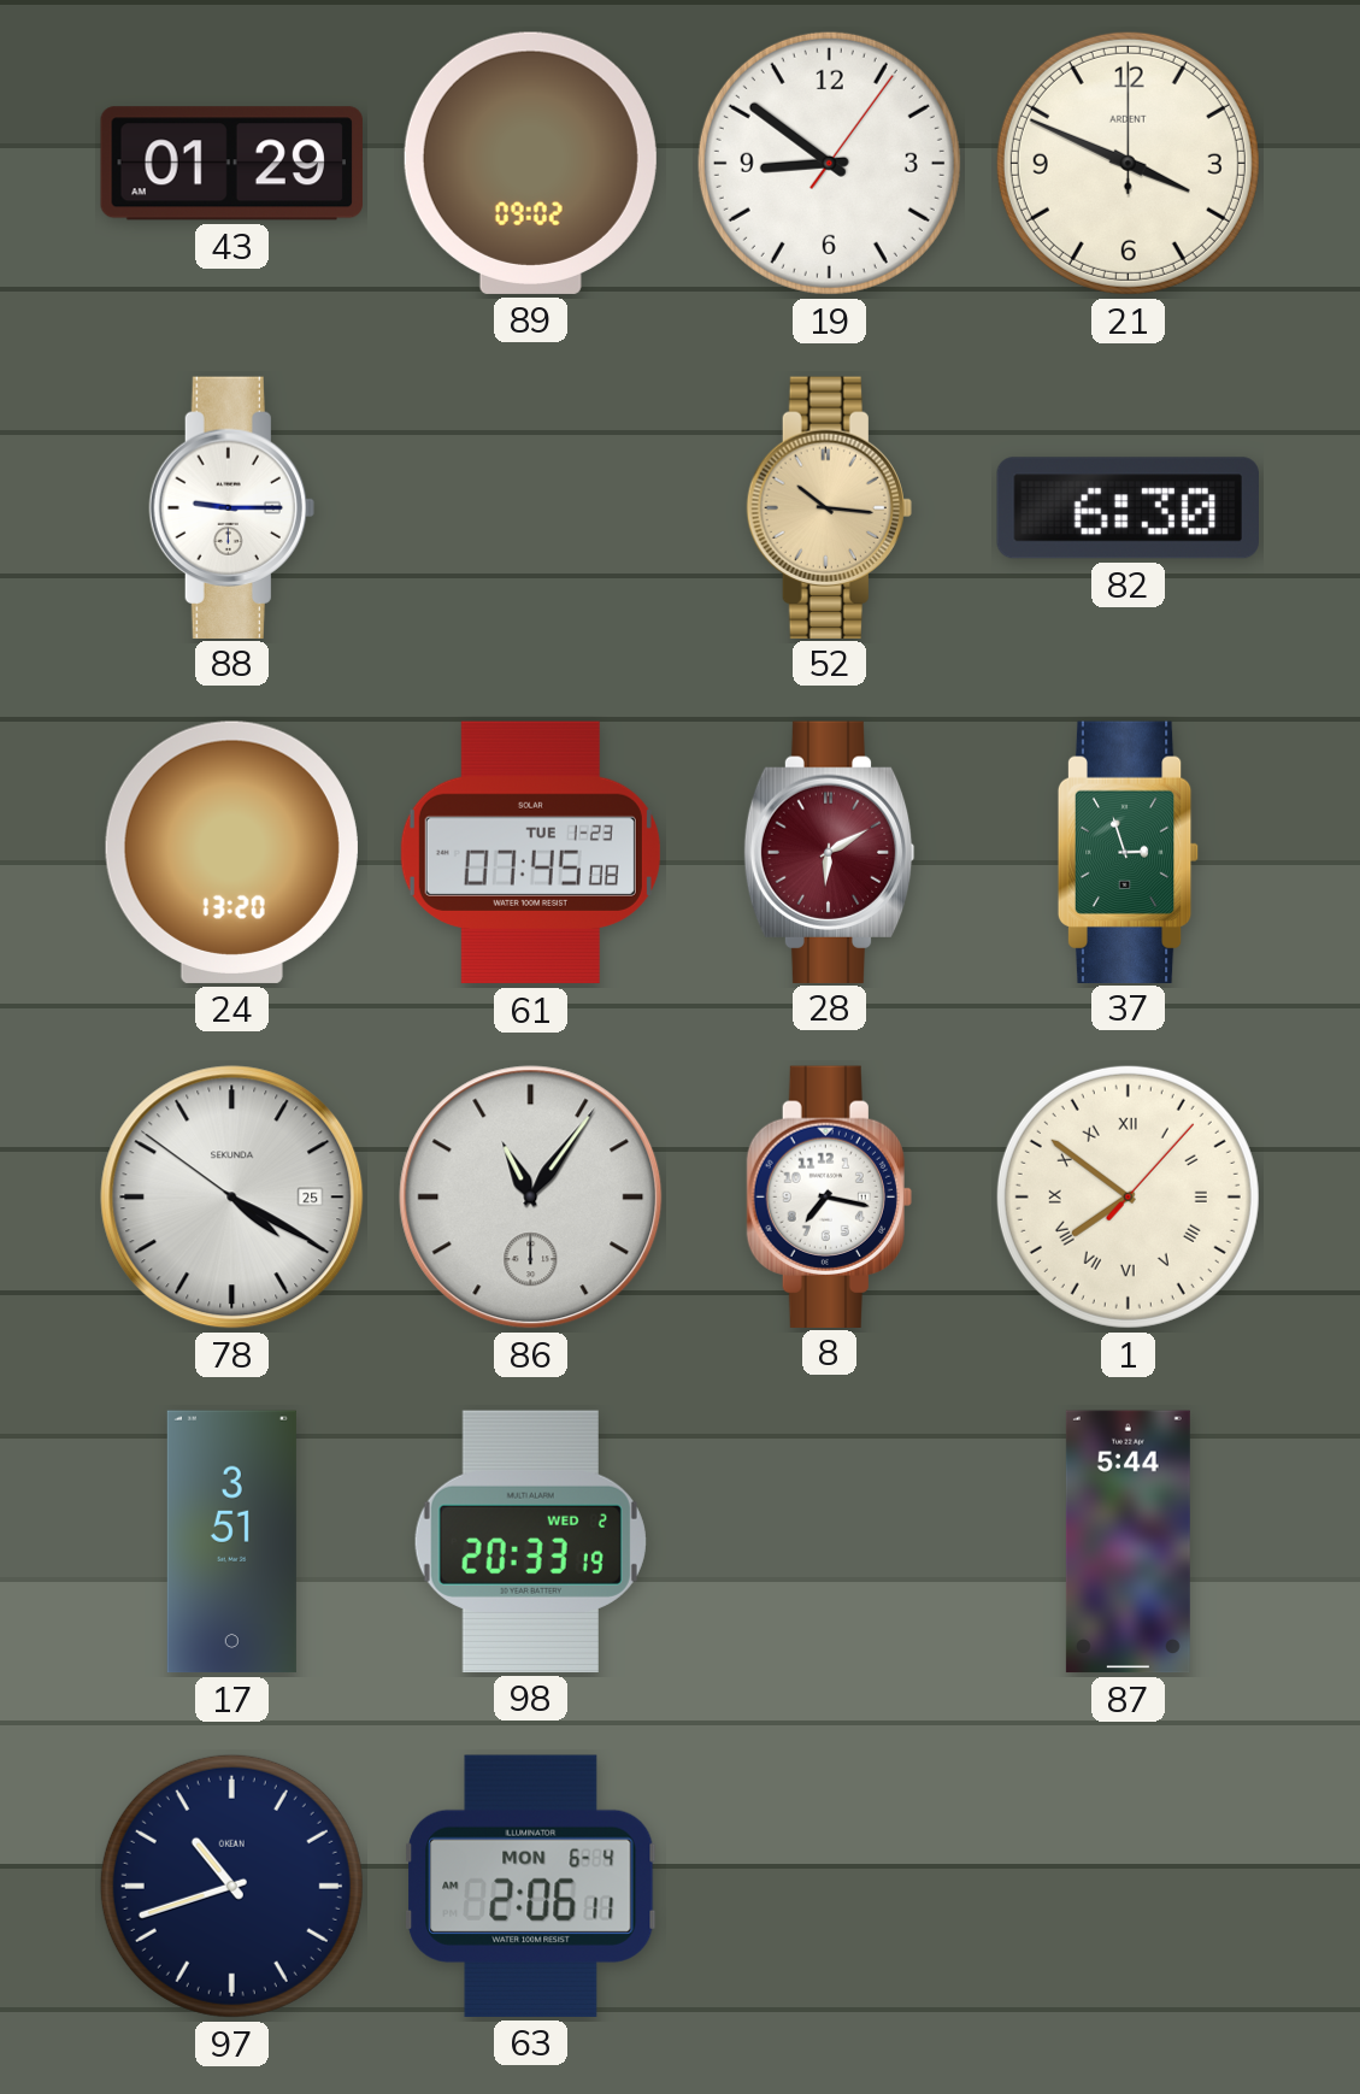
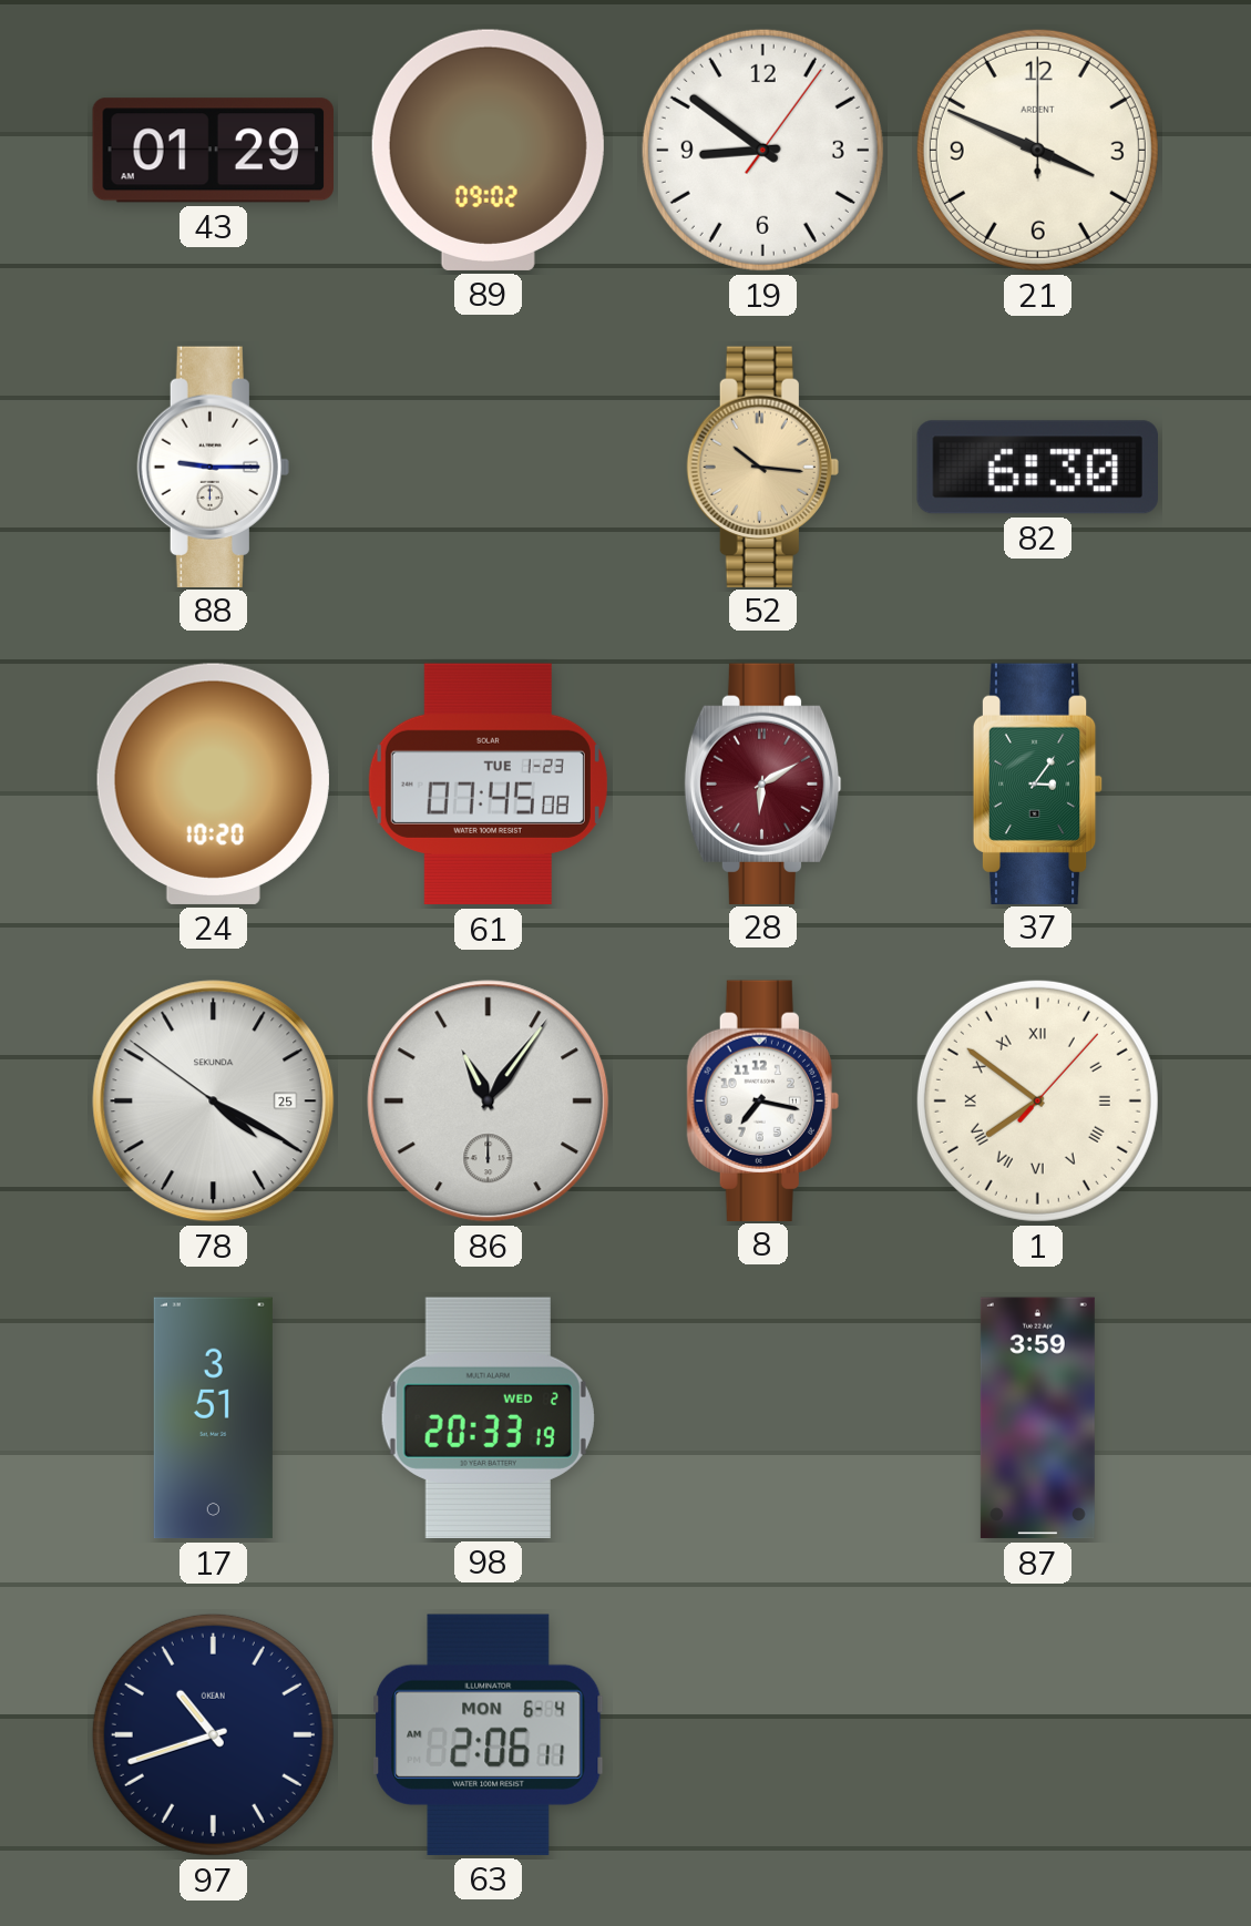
24: 13:20 -> 10:20
37: 2:57 -> 3:06
87: 5:44 -> 3:59
